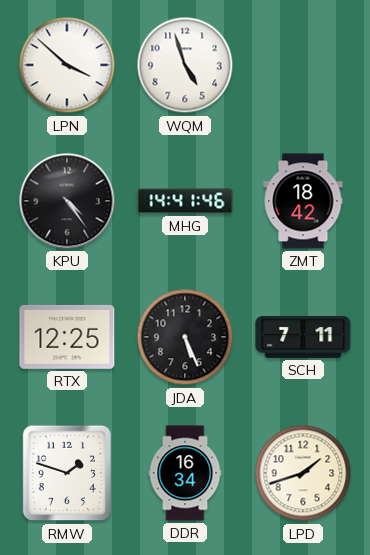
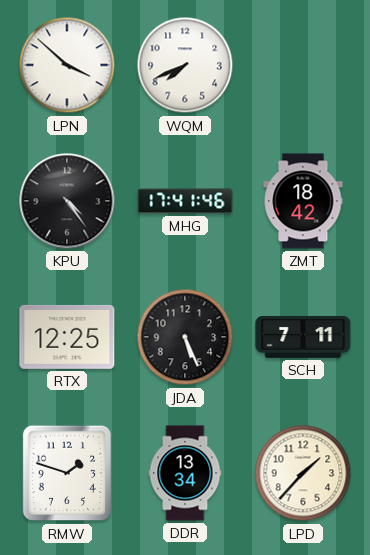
WQM: 4:57 -> 7:41
MHG: 14:41 -> 17:41
DDR: 16:34 -> 13:34
LPD: 1:42 -> 1:37
